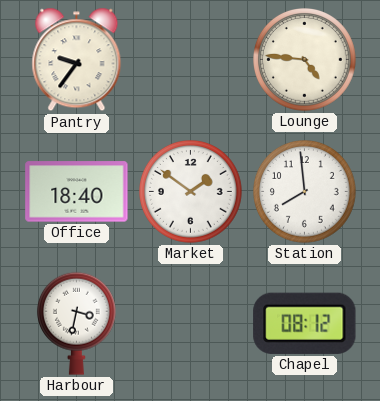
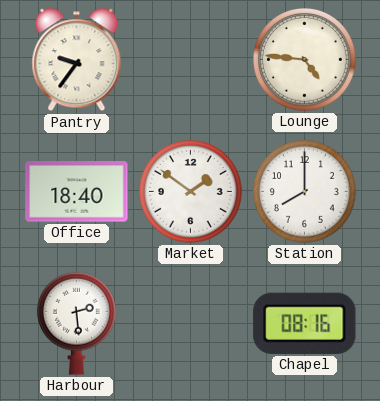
Station: 7:59 -> 8:00
Harbour: 3:32 -> 2:29
Chapel: 08:12 -> 08:16
